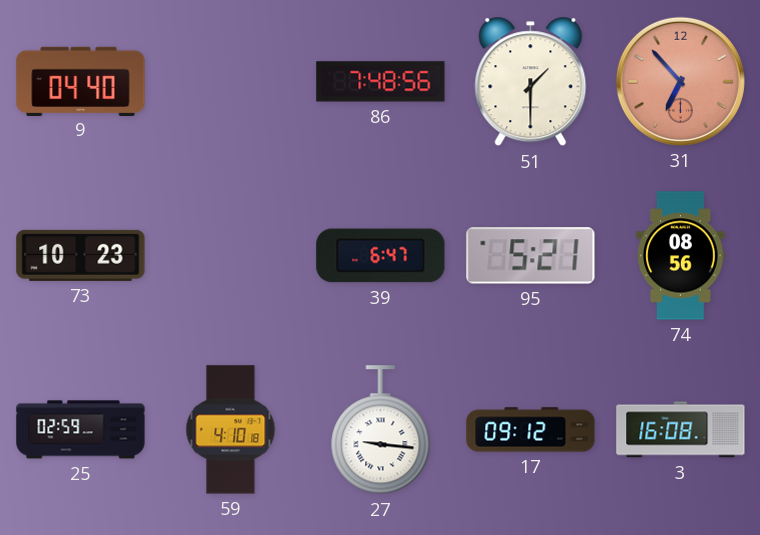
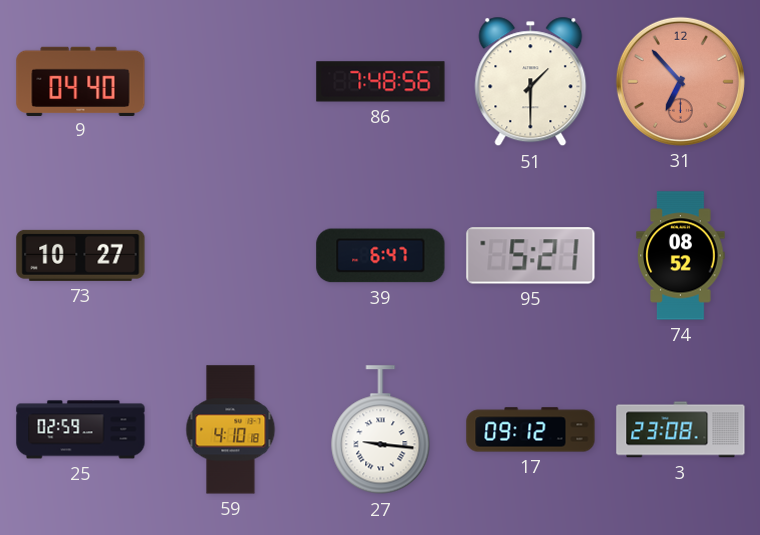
73: 10:23 -> 10:27
74: 08:56 -> 08:52
3: 16:08 -> 23:08
